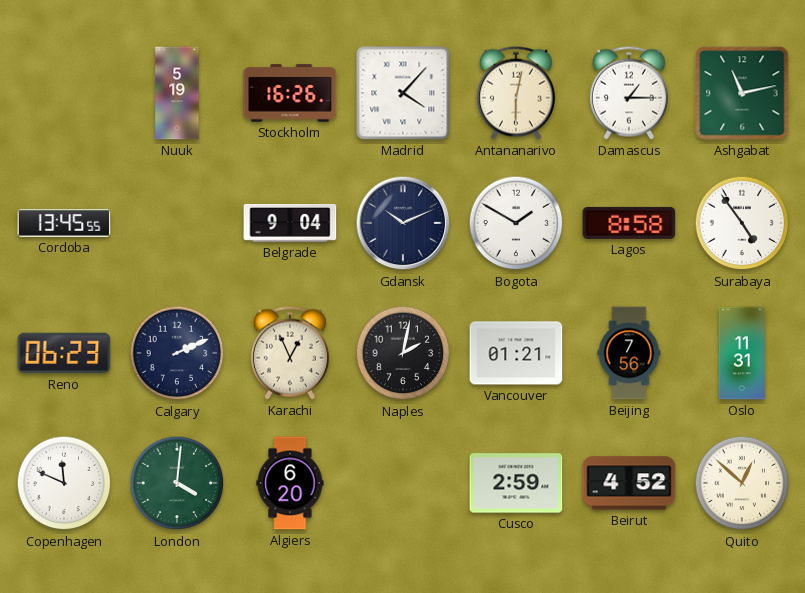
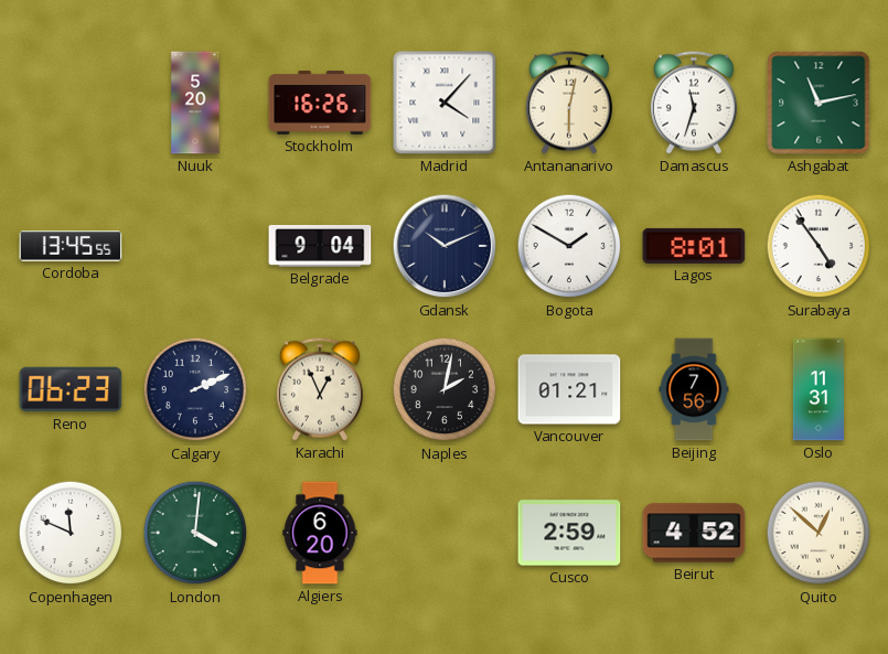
Nuuk: 5:19 -> 5:20
Damascus: 1:15 -> 11:33
Lagos: 8:58 -> 8:01
